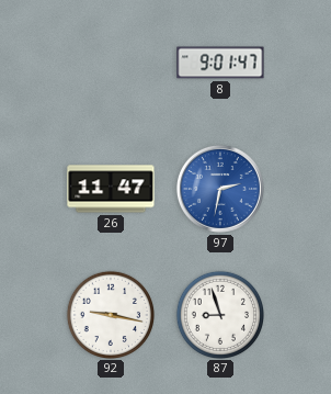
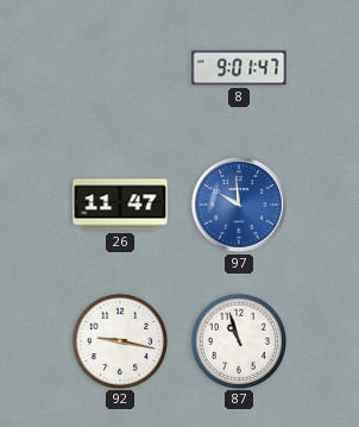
97: 2:32 -> 9:59
87: 8:57 -> 10:57
